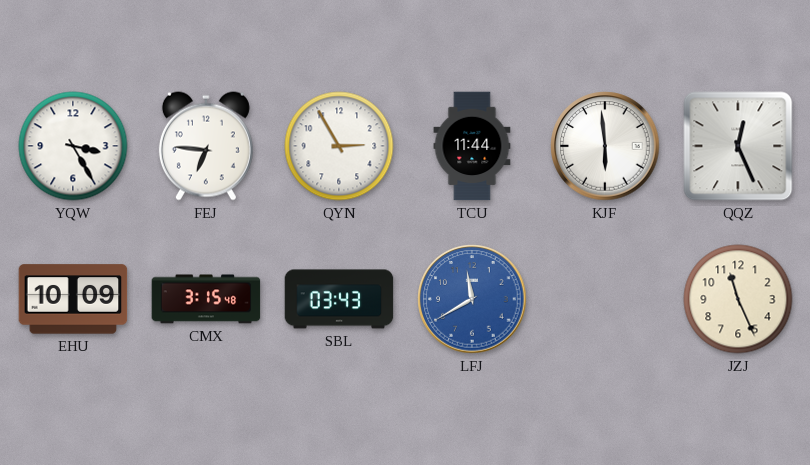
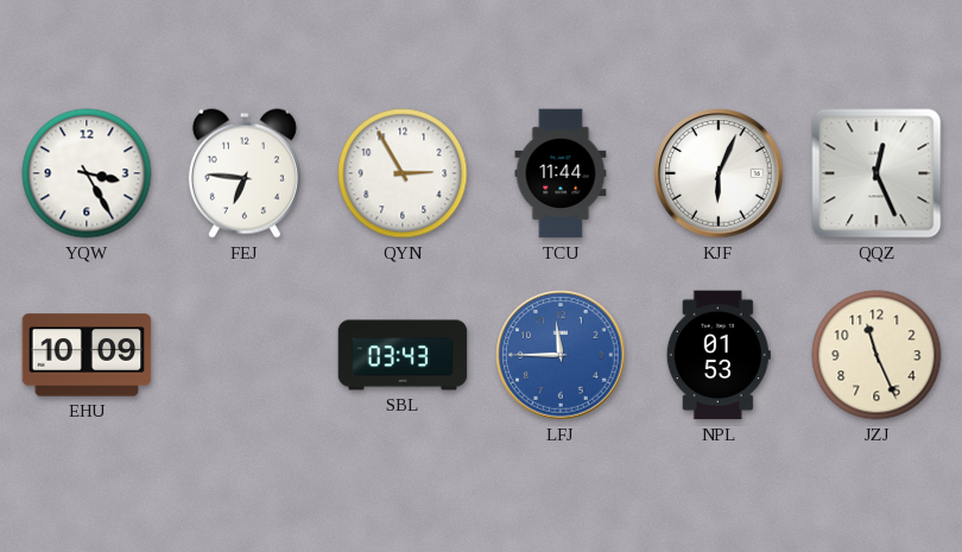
KJF: 5:59 -> 6:04
CMX: 3:15 -> none
LFJ: 11:40 -> 11:45
NPL: none -> 01:53
